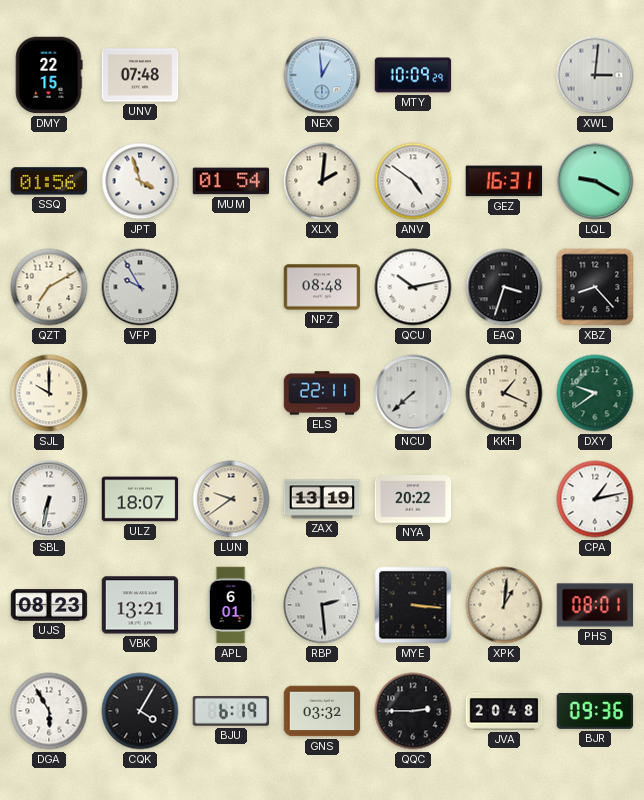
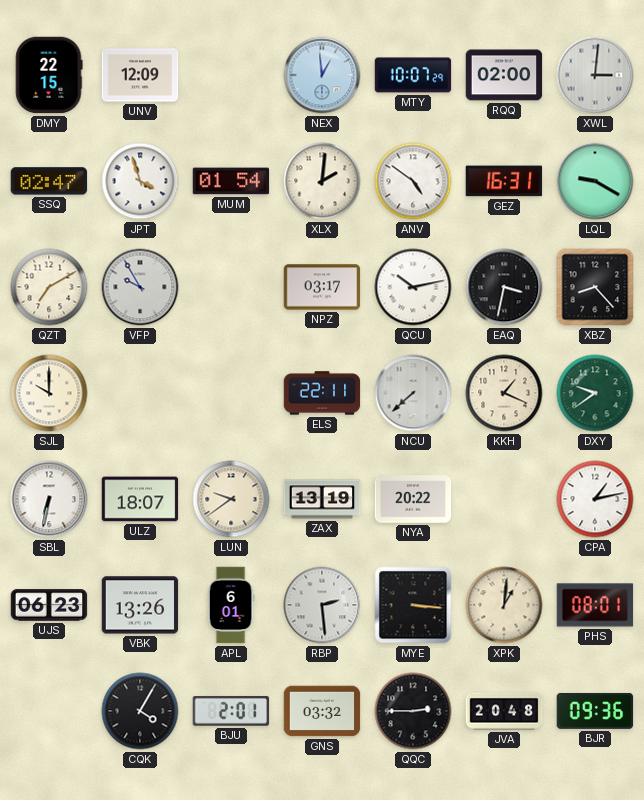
UNV: 07:48 -> 12:09
MTY: 10:09 -> 10:07
RQQ: none -> 02:00
SSQ: 01:56 -> 02:47
NPZ: 08:48 -> 03:17
EAQ: 3:33 -> 3:32
UJS: 08:23 -> 06:23
VBK: 13:21 -> 13:26
DGA: 5:55 -> none
BJU: 6:19 -> 2:01
